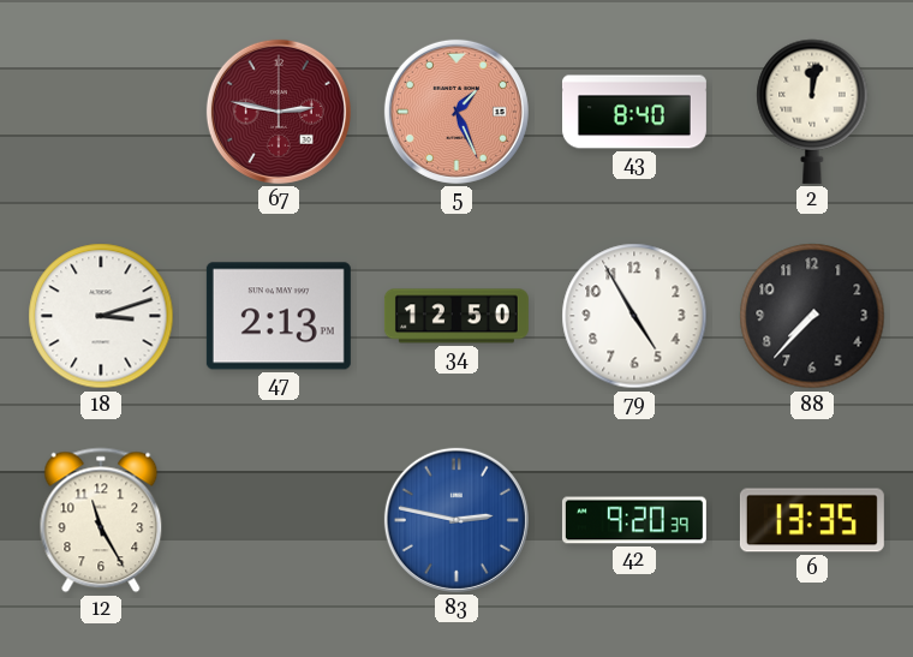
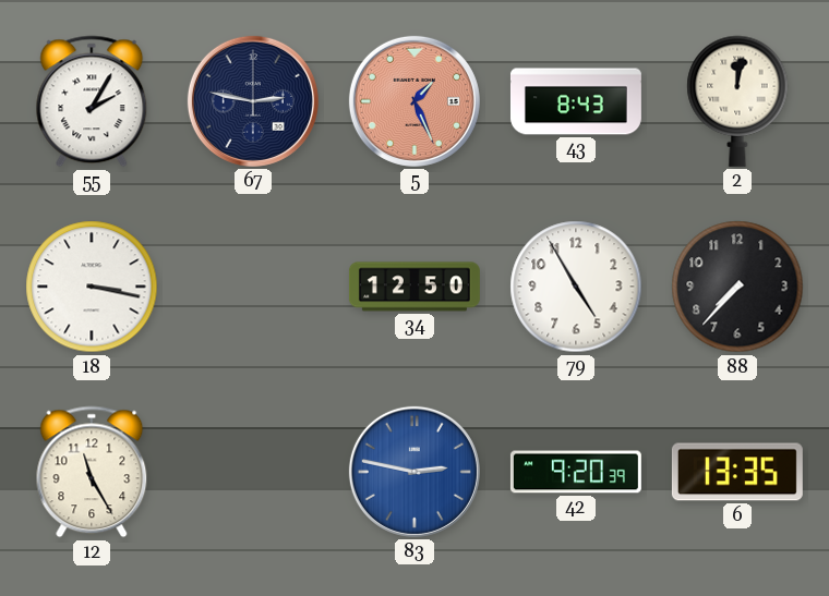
55: none -> 2:05
67 dial: burgundy -> navy
43: 8:40 -> 8:43
18: 3:12 -> 3:17
47: 2:13 -> none
